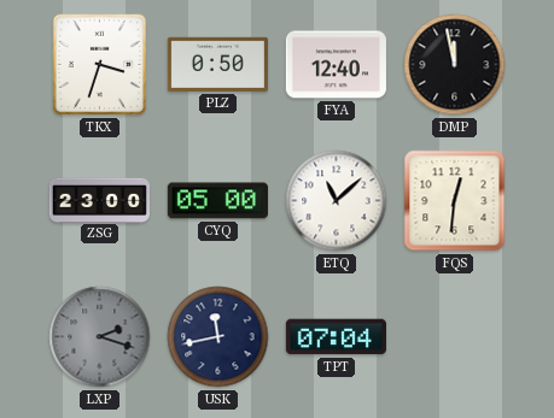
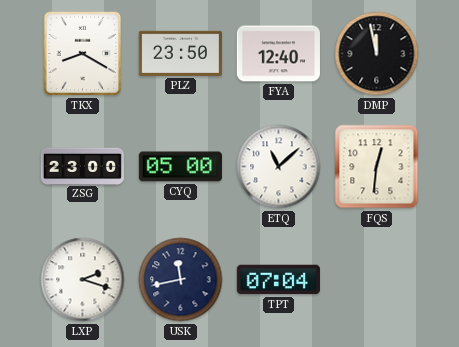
TKX: 3:33 -> 8:20
PLZ: 0:50 -> 23:50
LXP dial: grey -> white
